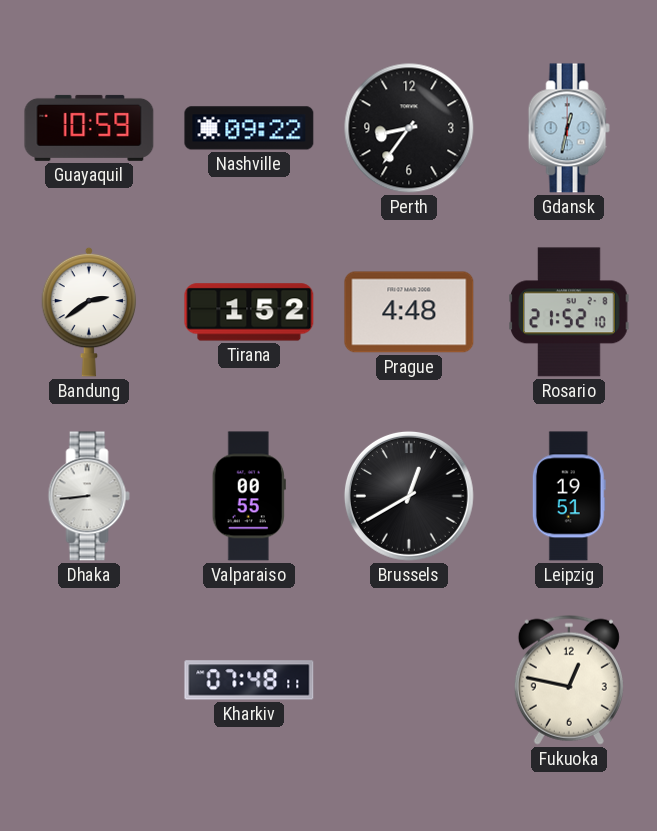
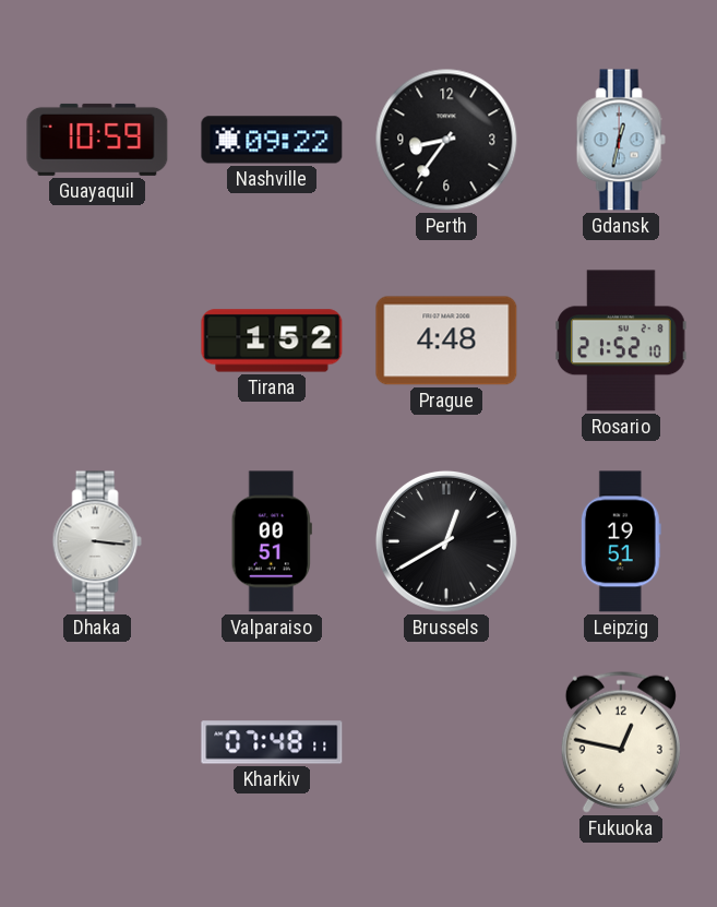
Bandung: 2:39 -> none
Dhaka: 8:44 -> 3:16
Valparaiso: 00:55 -> 00:51
